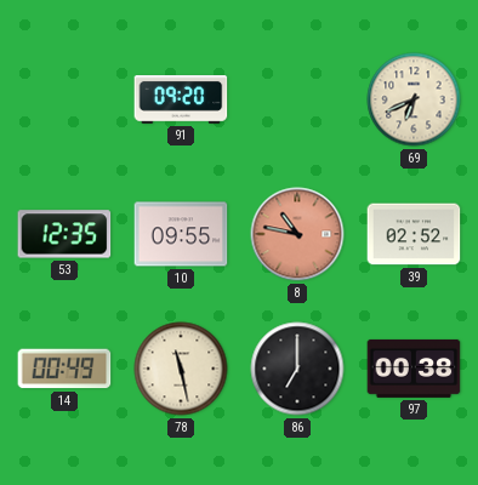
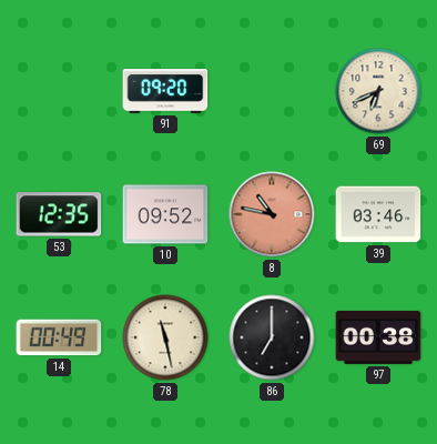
10: 09:55 -> 09:52
39: 02:52 -> 03:46
